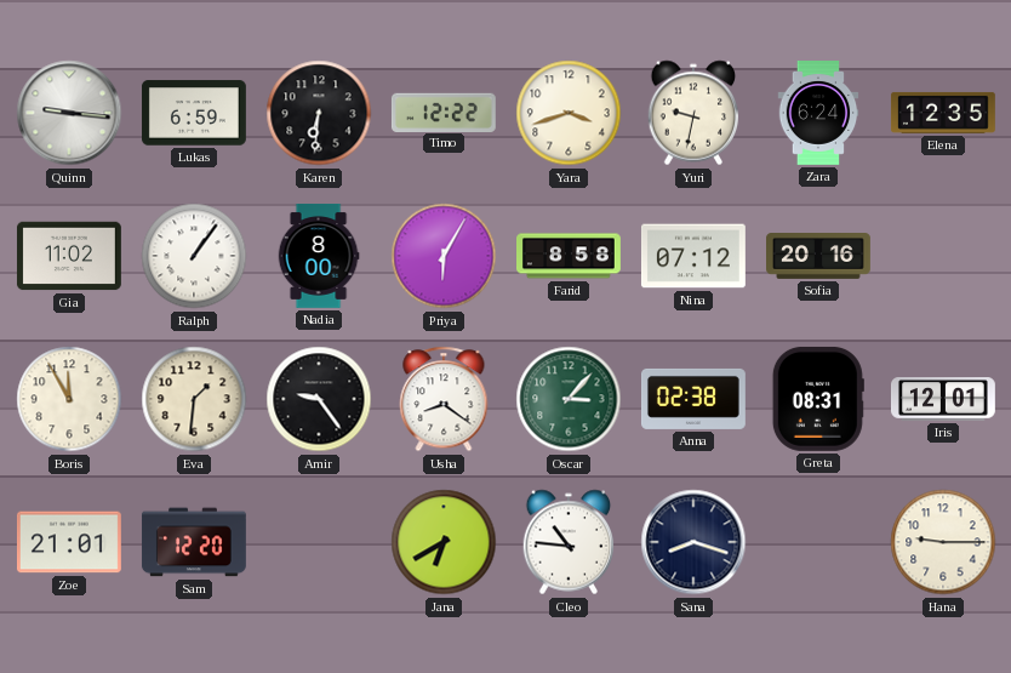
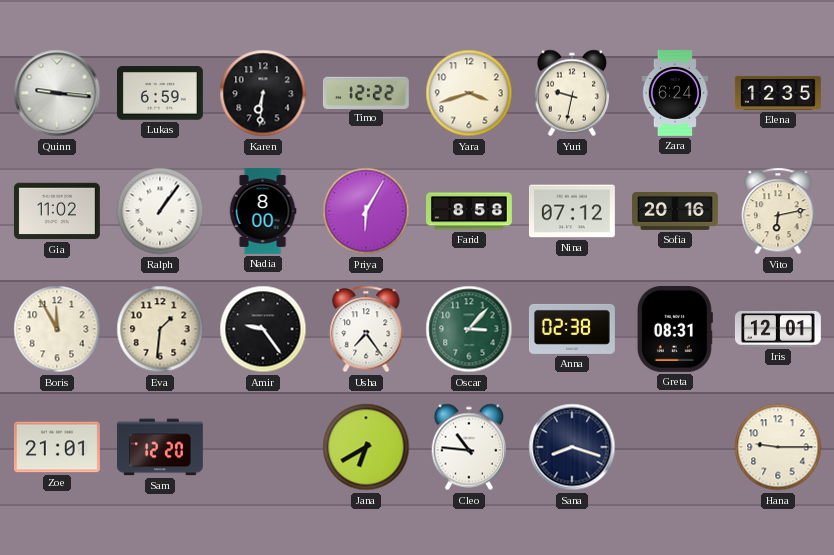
Vito: none -> 6:13
Usha: 8:21 -> 7:24
